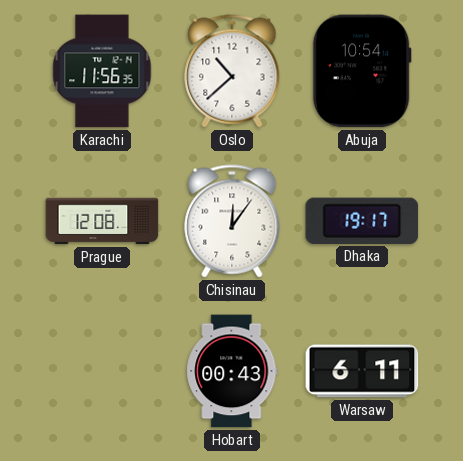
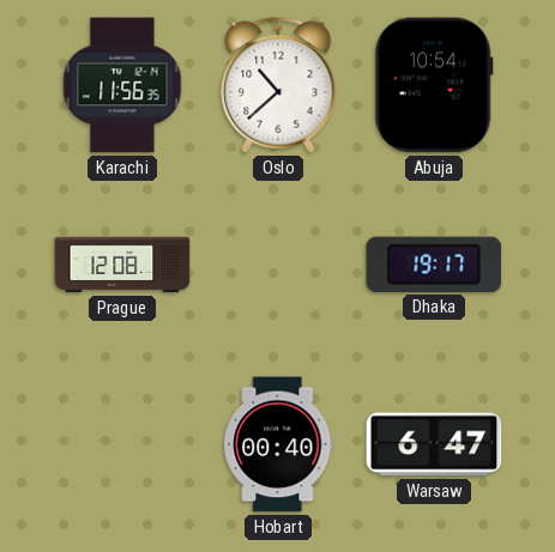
Chisinau: 12:06 -> none
Hobart: 00:43 -> 00:40
Warsaw: 6:11 -> 6:47
